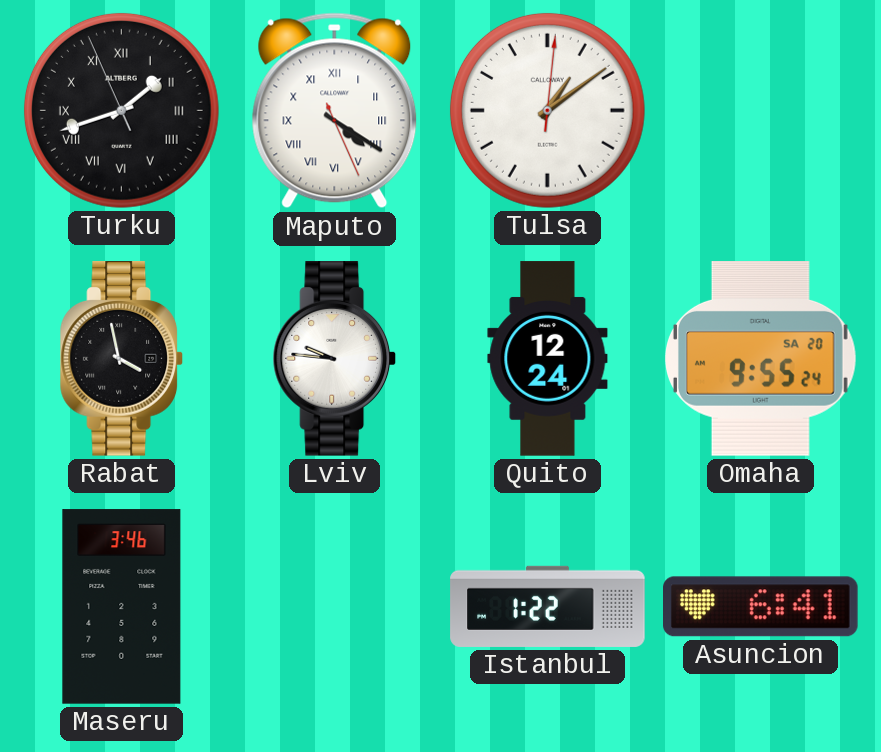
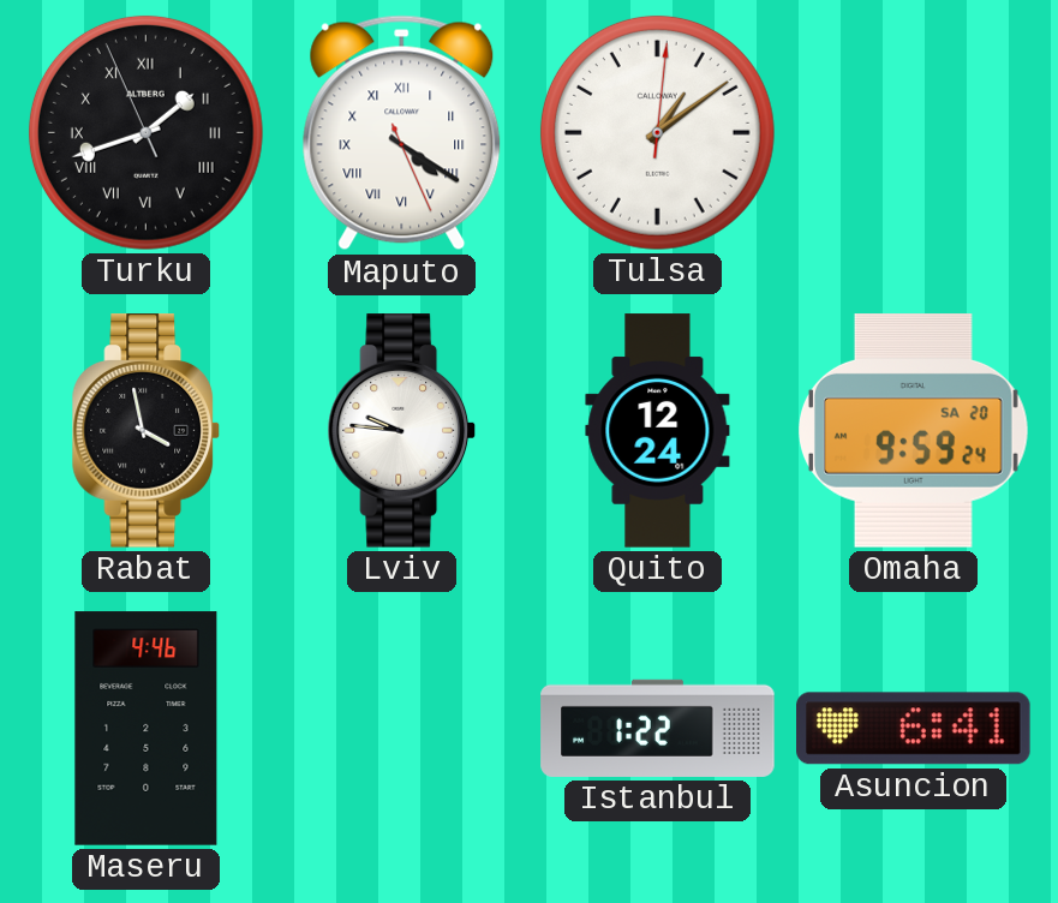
Omaha: 9:55 -> 9:59
Maseru: 3:46 -> 4:46
